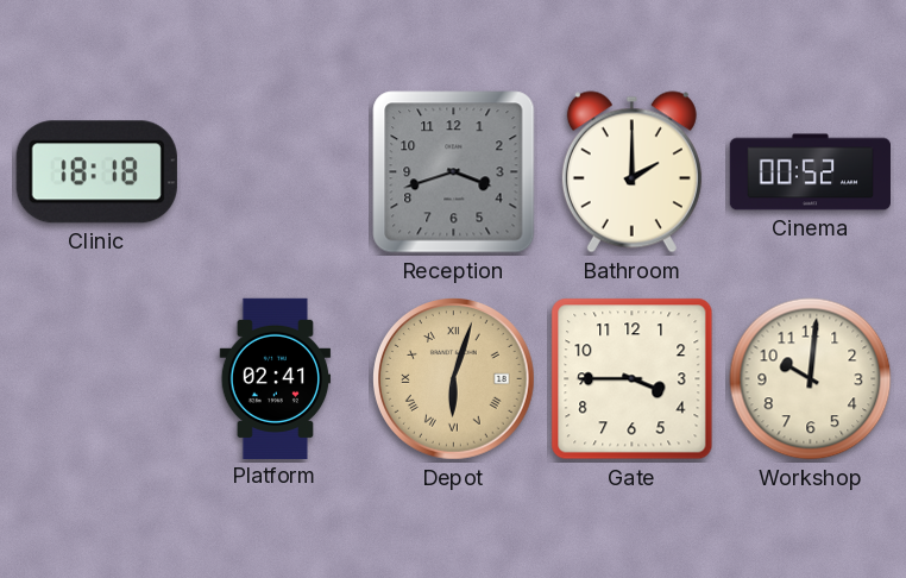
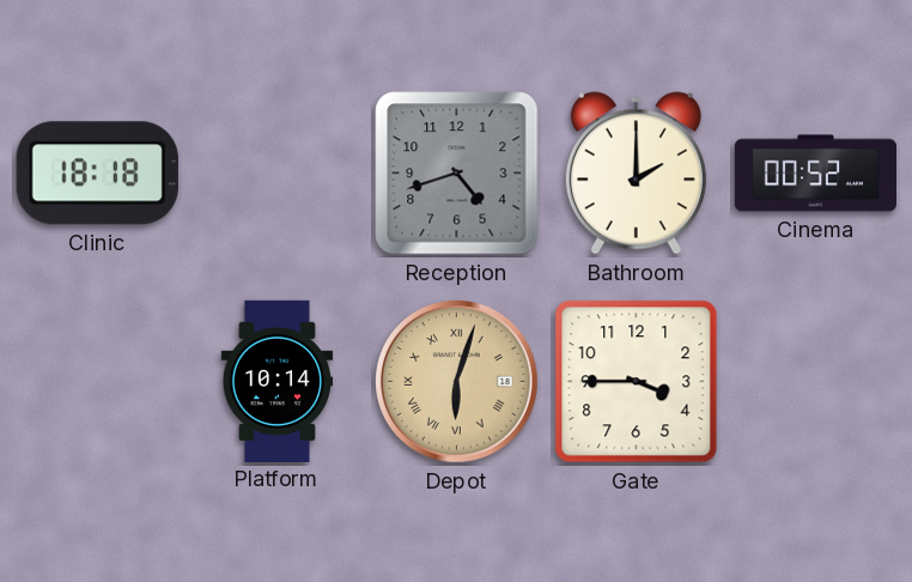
Reception: 3:42 -> 4:42
Platform: 02:41 -> 10:14
Workshop: 10:01 -> none
